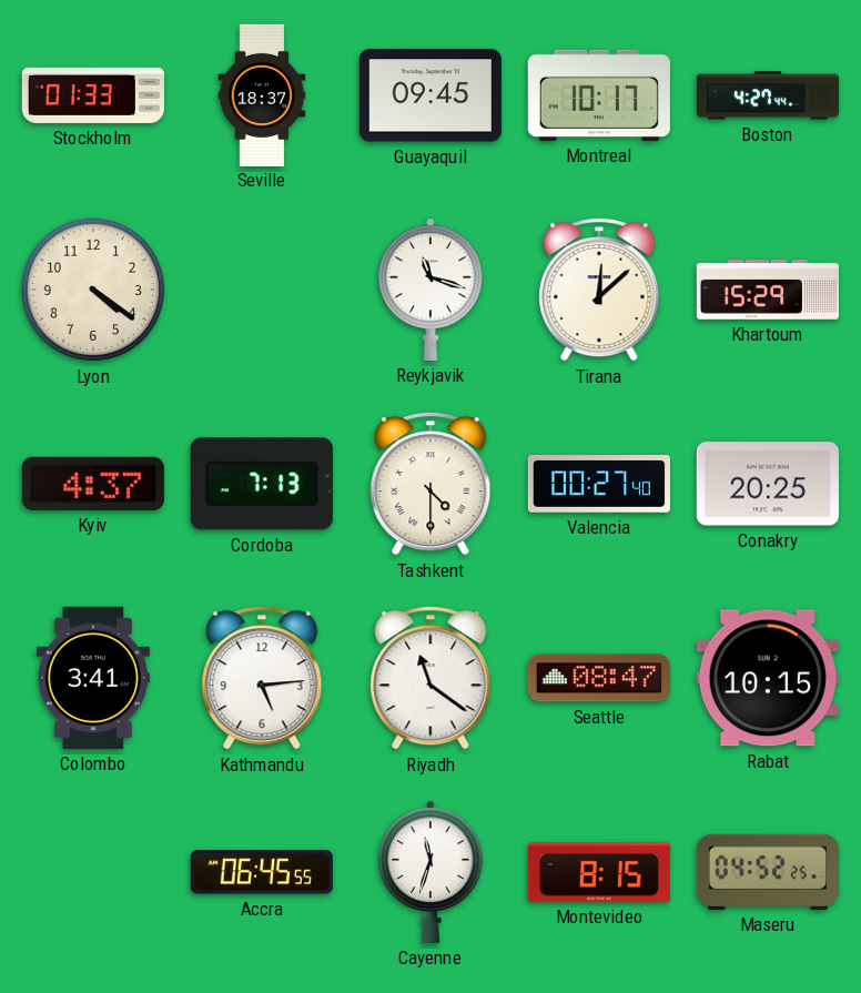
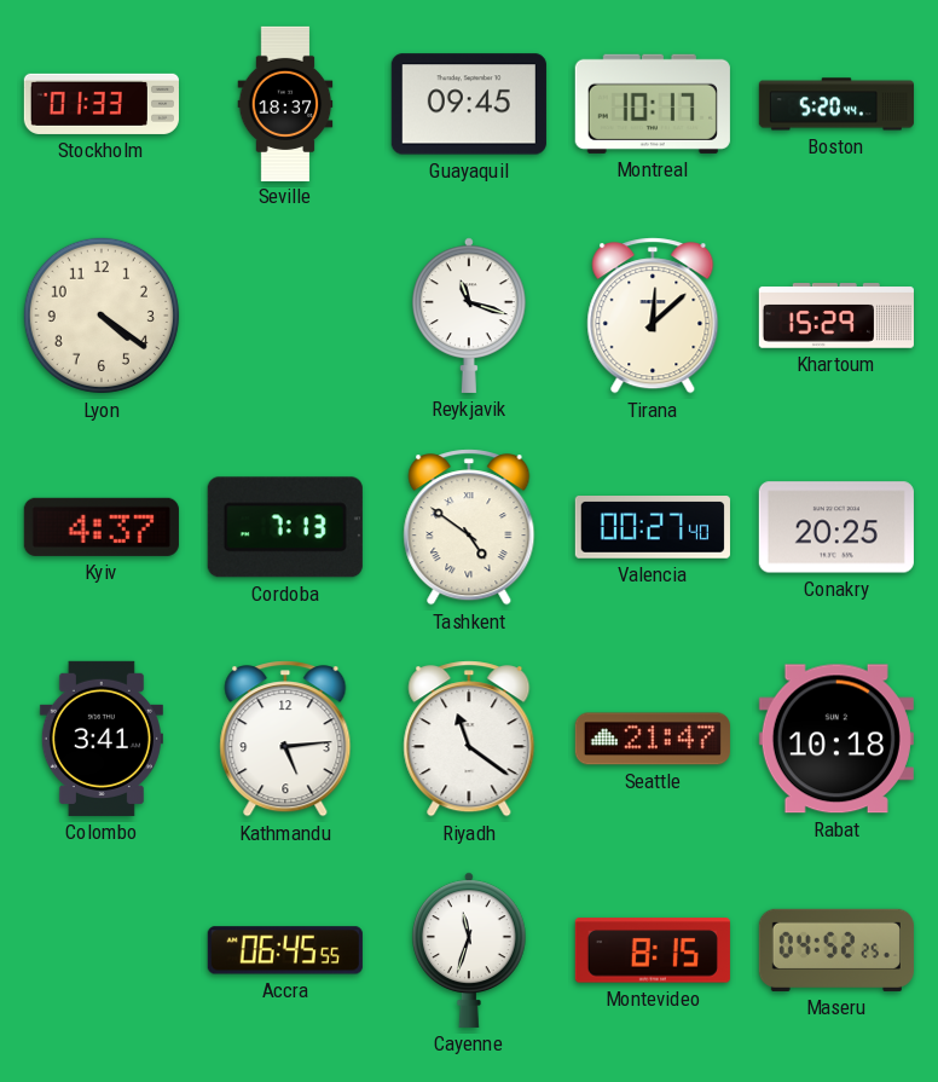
Boston: 4:27 -> 5:20
Tashkent: 4:30 -> 4:51
Seattle: 08:47 -> 21:47
Rabat: 10:15 -> 10:18
